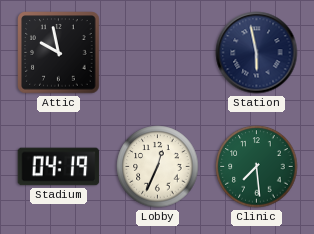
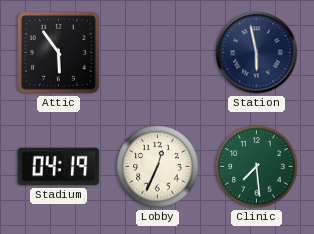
Attic: 9:58 -> 5:54
